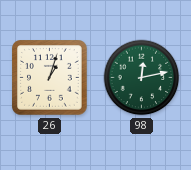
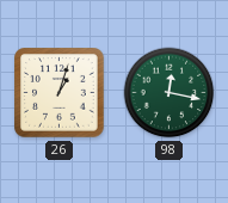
98: 12:13 -> 12:17
